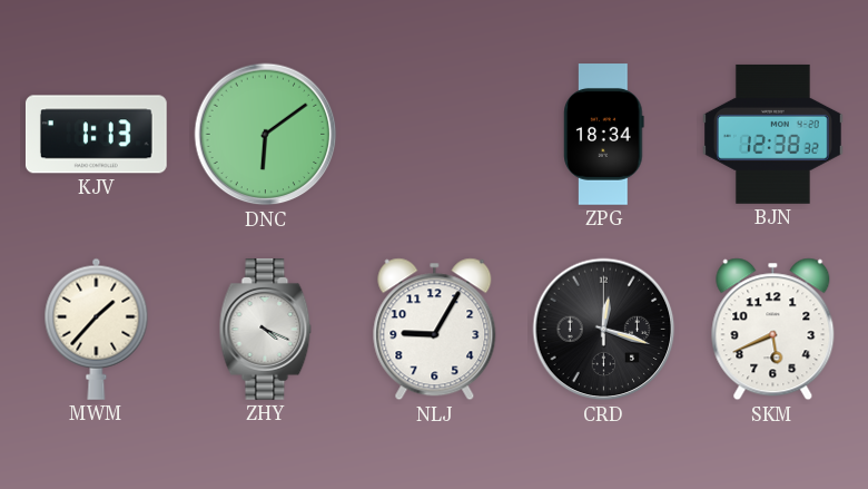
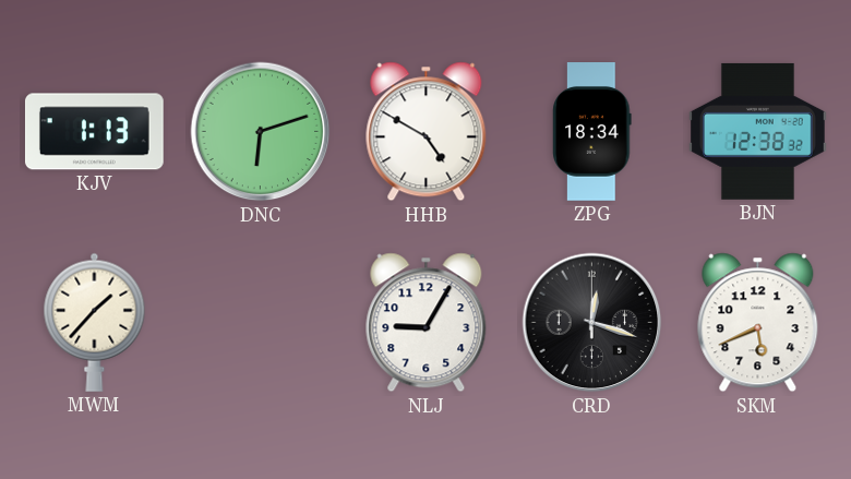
DNC: 6:09 -> 6:12
HHB: none -> 4:50
ZHY: 4:19 -> none
